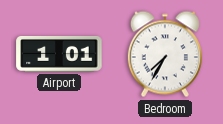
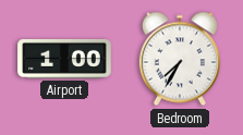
Airport: 1:01 -> 1:00
